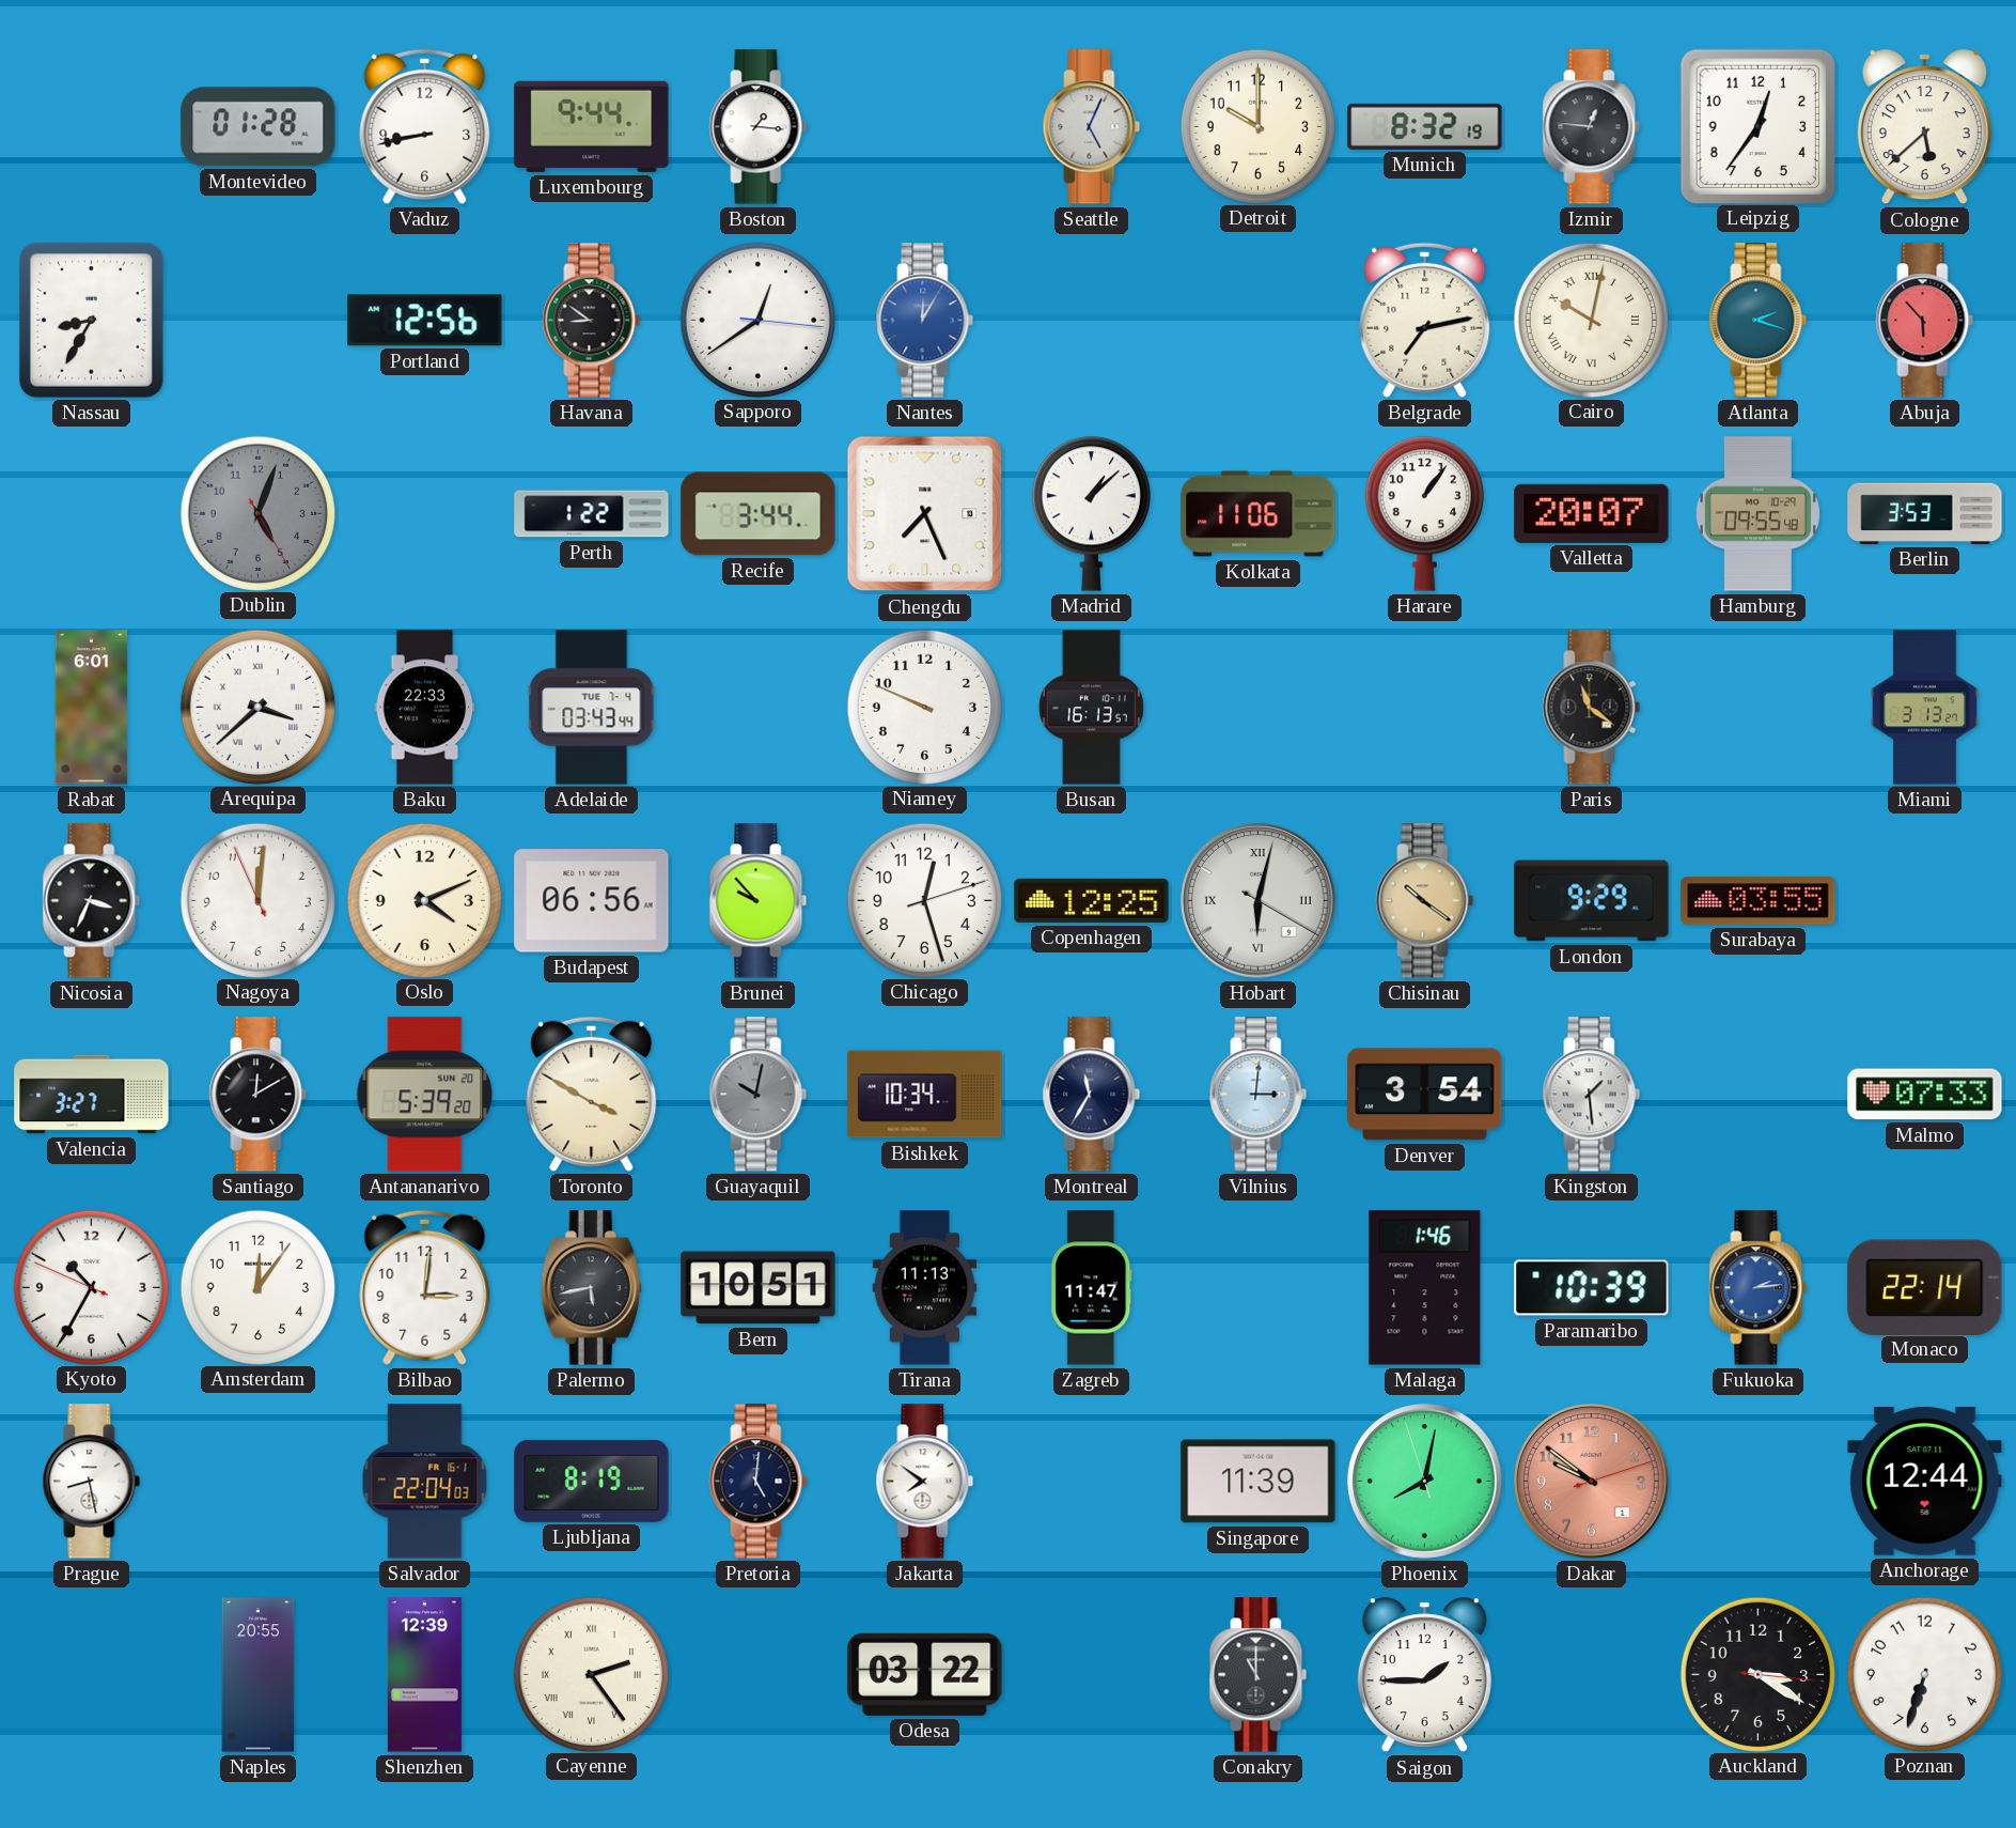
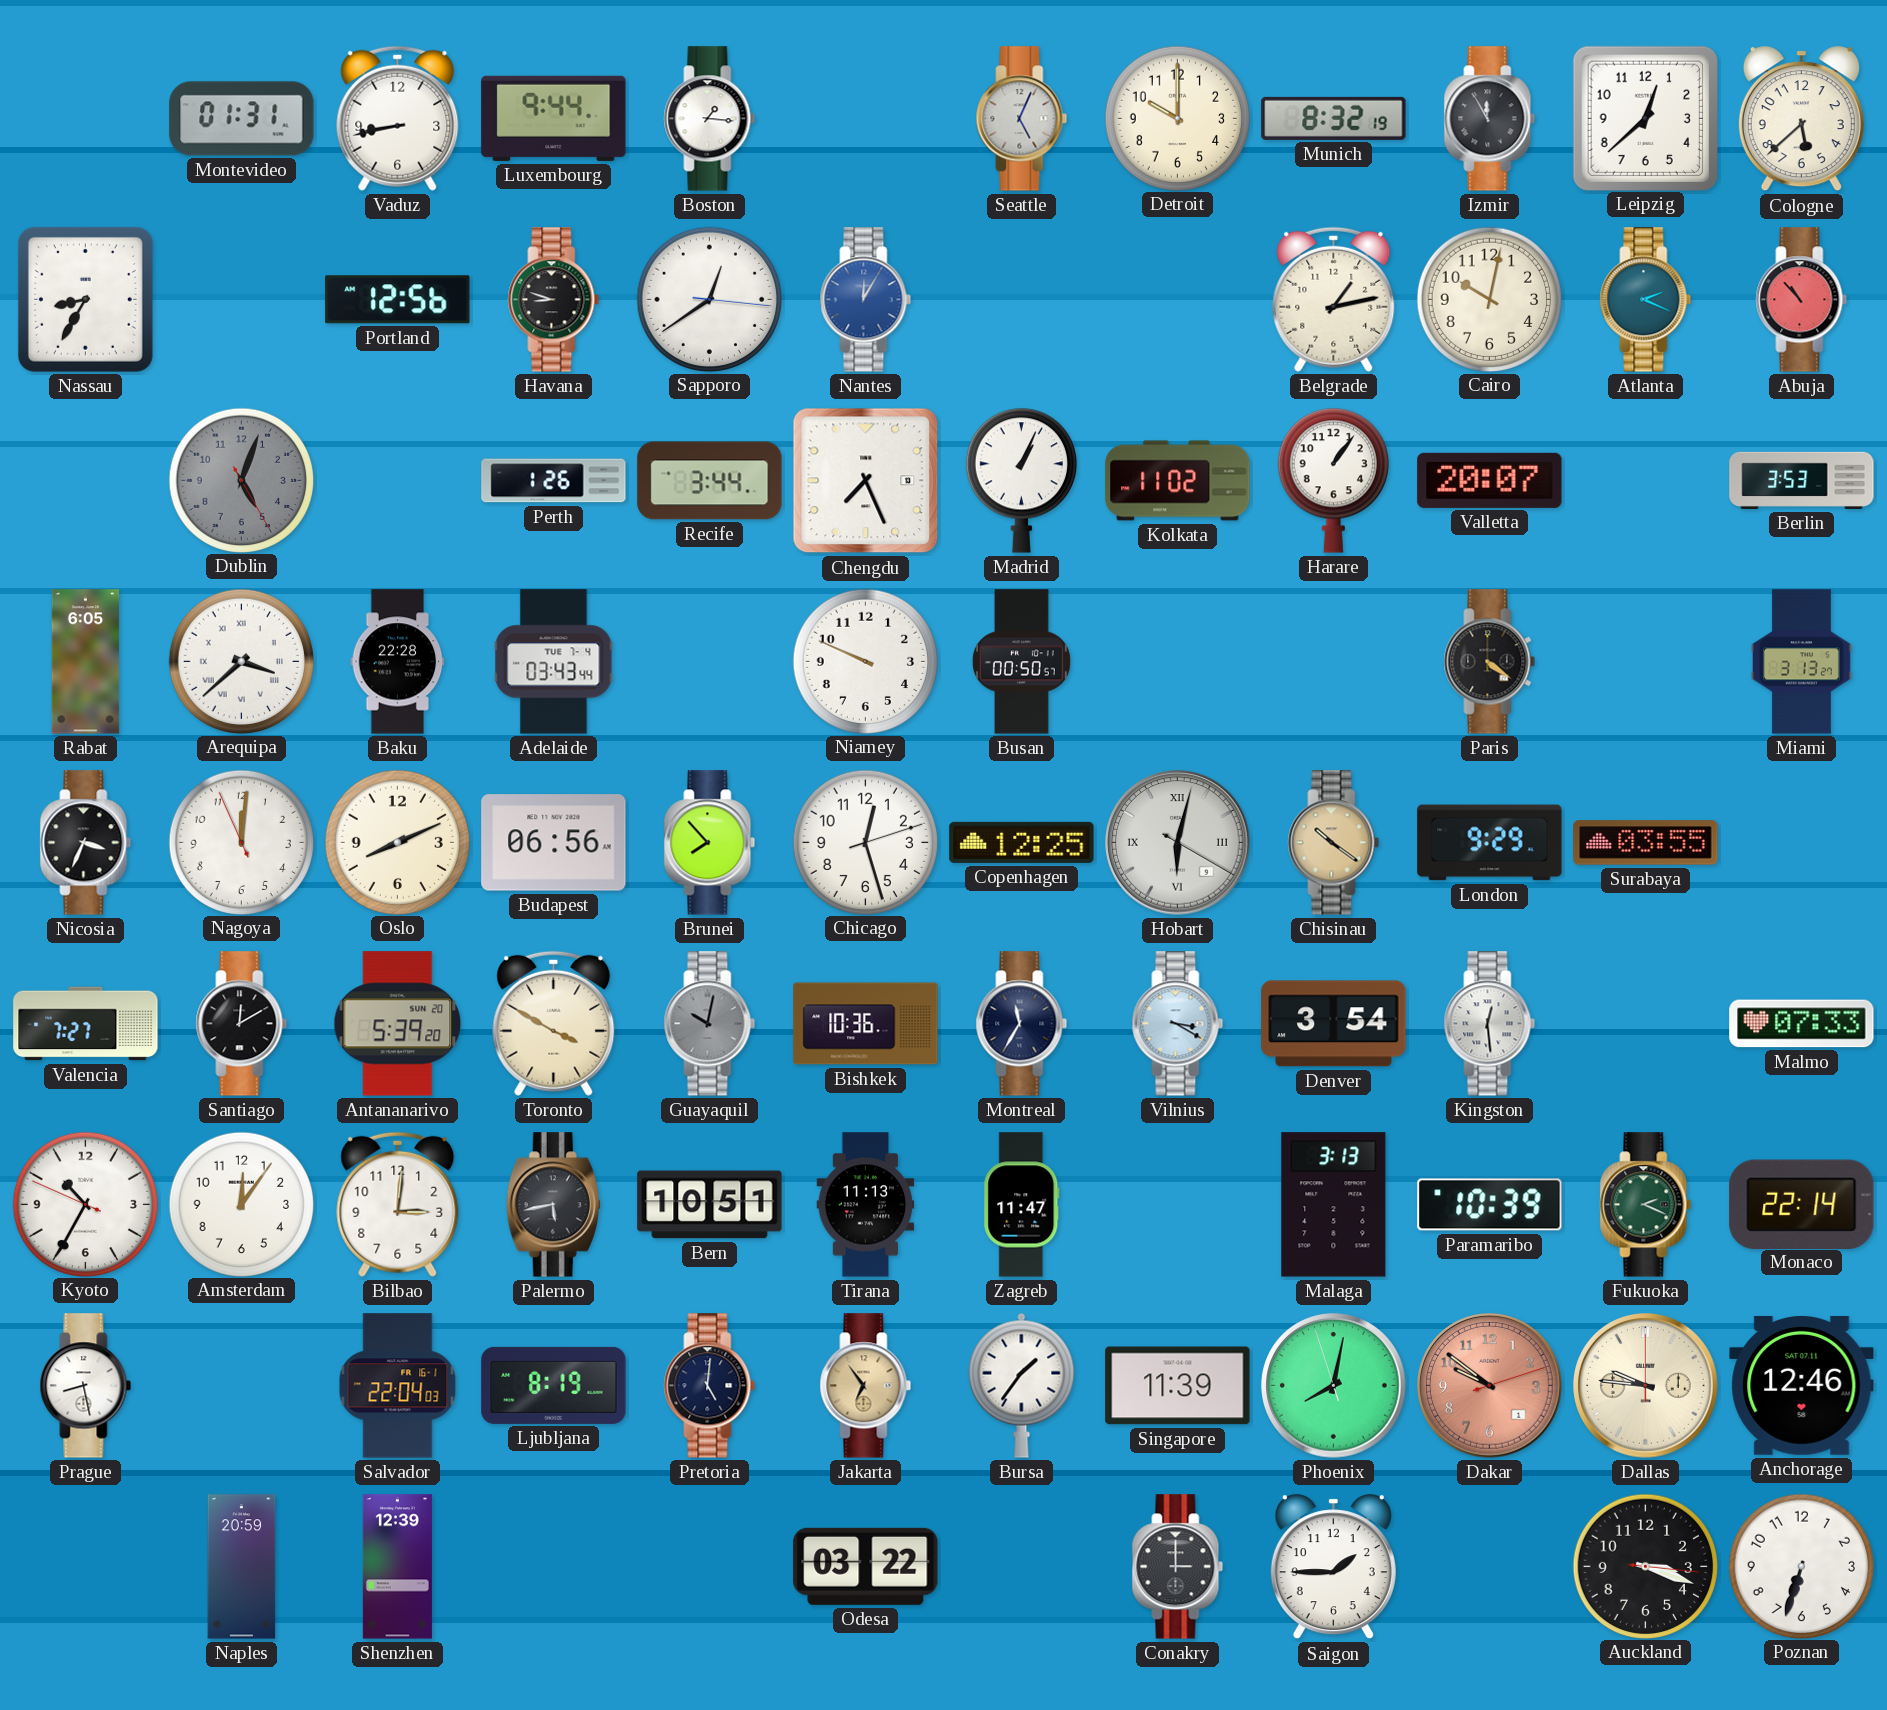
Montevideo: 01:28 -> 01:31
Izmir: 12:46 -> 11:55
Leipzig: 12:36 -> 12:38
Havana: 8:51 -> 8:48
Belgrade: 7:13 -> 1:13
Cairo numerals: Roman -> Arabic
Atlanta: 2:18 -> 2:19
Abuja: 5:53 -> 10:53
Perth: 1:22 -> 1:26
Madrid: 1:08 -> 1:04
Kolkata: 11:06 -> 11:02
Hamburg: 09:55 -> none
Rabat: 6:01 -> 6:05
Baku: 22:33 -> 22:28
Busan: 16:13 -> 00:50
Paris: 11:21 -> 4:21
Oslo: 4:11 -> 8:11
Brunei: 9:53 -> 7:53
Valencia: 3:27 -> 7:27
Bishkek: 10:34 -> 10:36
Vilnius: 3:01 -> 3:20
Kingston: 1:29 -> 12:29
Malaga: 1:46 -> 3:13
Fukuoka: 2:14 -> 2:19
Fukuoka dial: blue -> green
Jakarta: 7:51 -> 6:54
Jakarta dial: white -> champagne
Bursa: none -> 1:36
Dallas: none -> 9:46
Anchorage: 12:44 -> 12:46
Naples: 20:55 -> 20:59
Cayenne: 2:24 -> none
Conakry: 11:00 -> 3:00
Auckland: 3:20 -> 3:18
